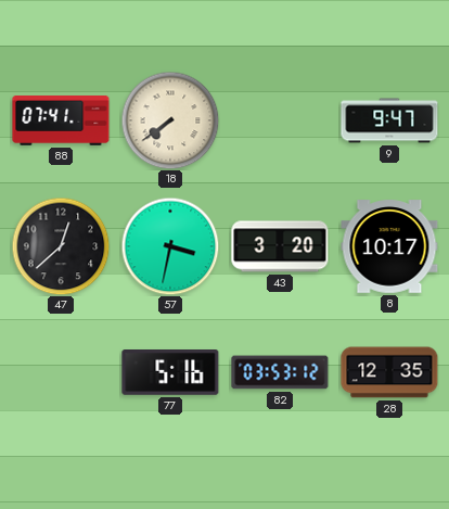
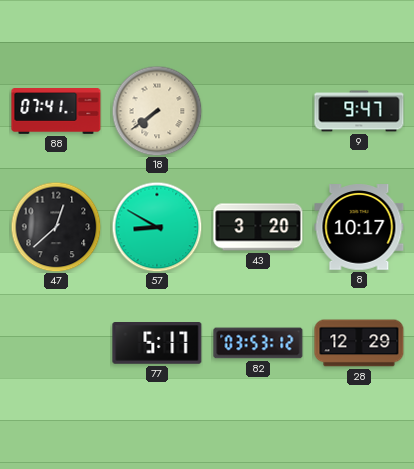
57: 3:32 -> 8:50
77: 5:16 -> 5:17
28: 12:35 -> 12:29
